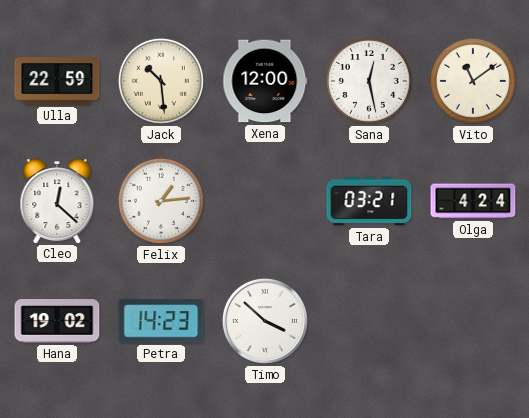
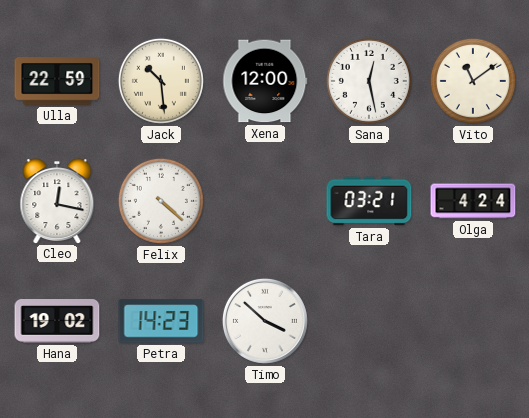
Cleo: 12:22 -> 12:17
Felix: 1:14 -> 4:22
